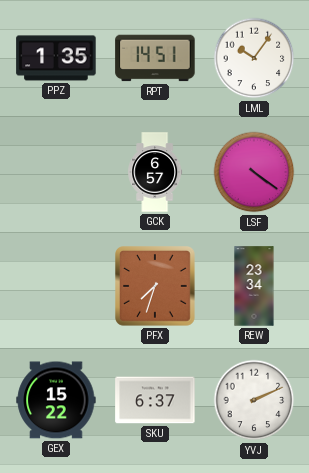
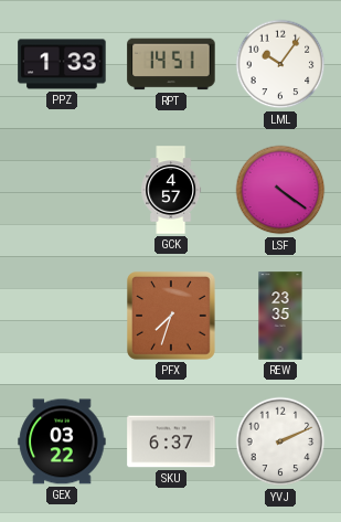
PPZ: 1:35 -> 1:33
GCK: 6:57 -> 4:57
REW: 23:34 -> 23:35
GEX: 15:22 -> 03:22
